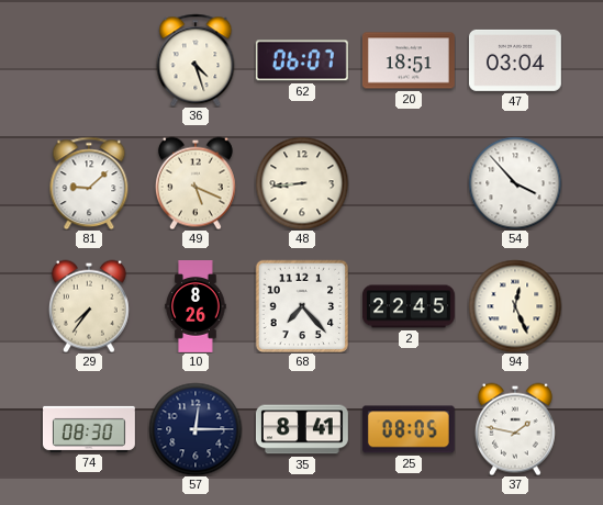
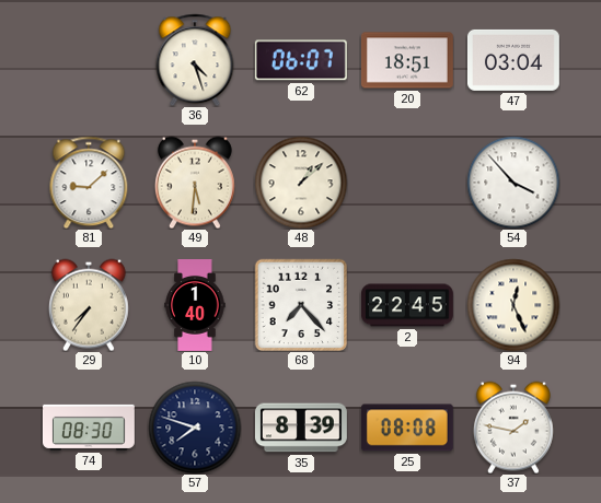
49: 5:19 -> 5:31
48: 8:44 -> 1:08
10: 8:26 -> 1:40
57: 12:15 -> 7:48
35: 8:41 -> 8:39
25: 08:05 -> 08:08
